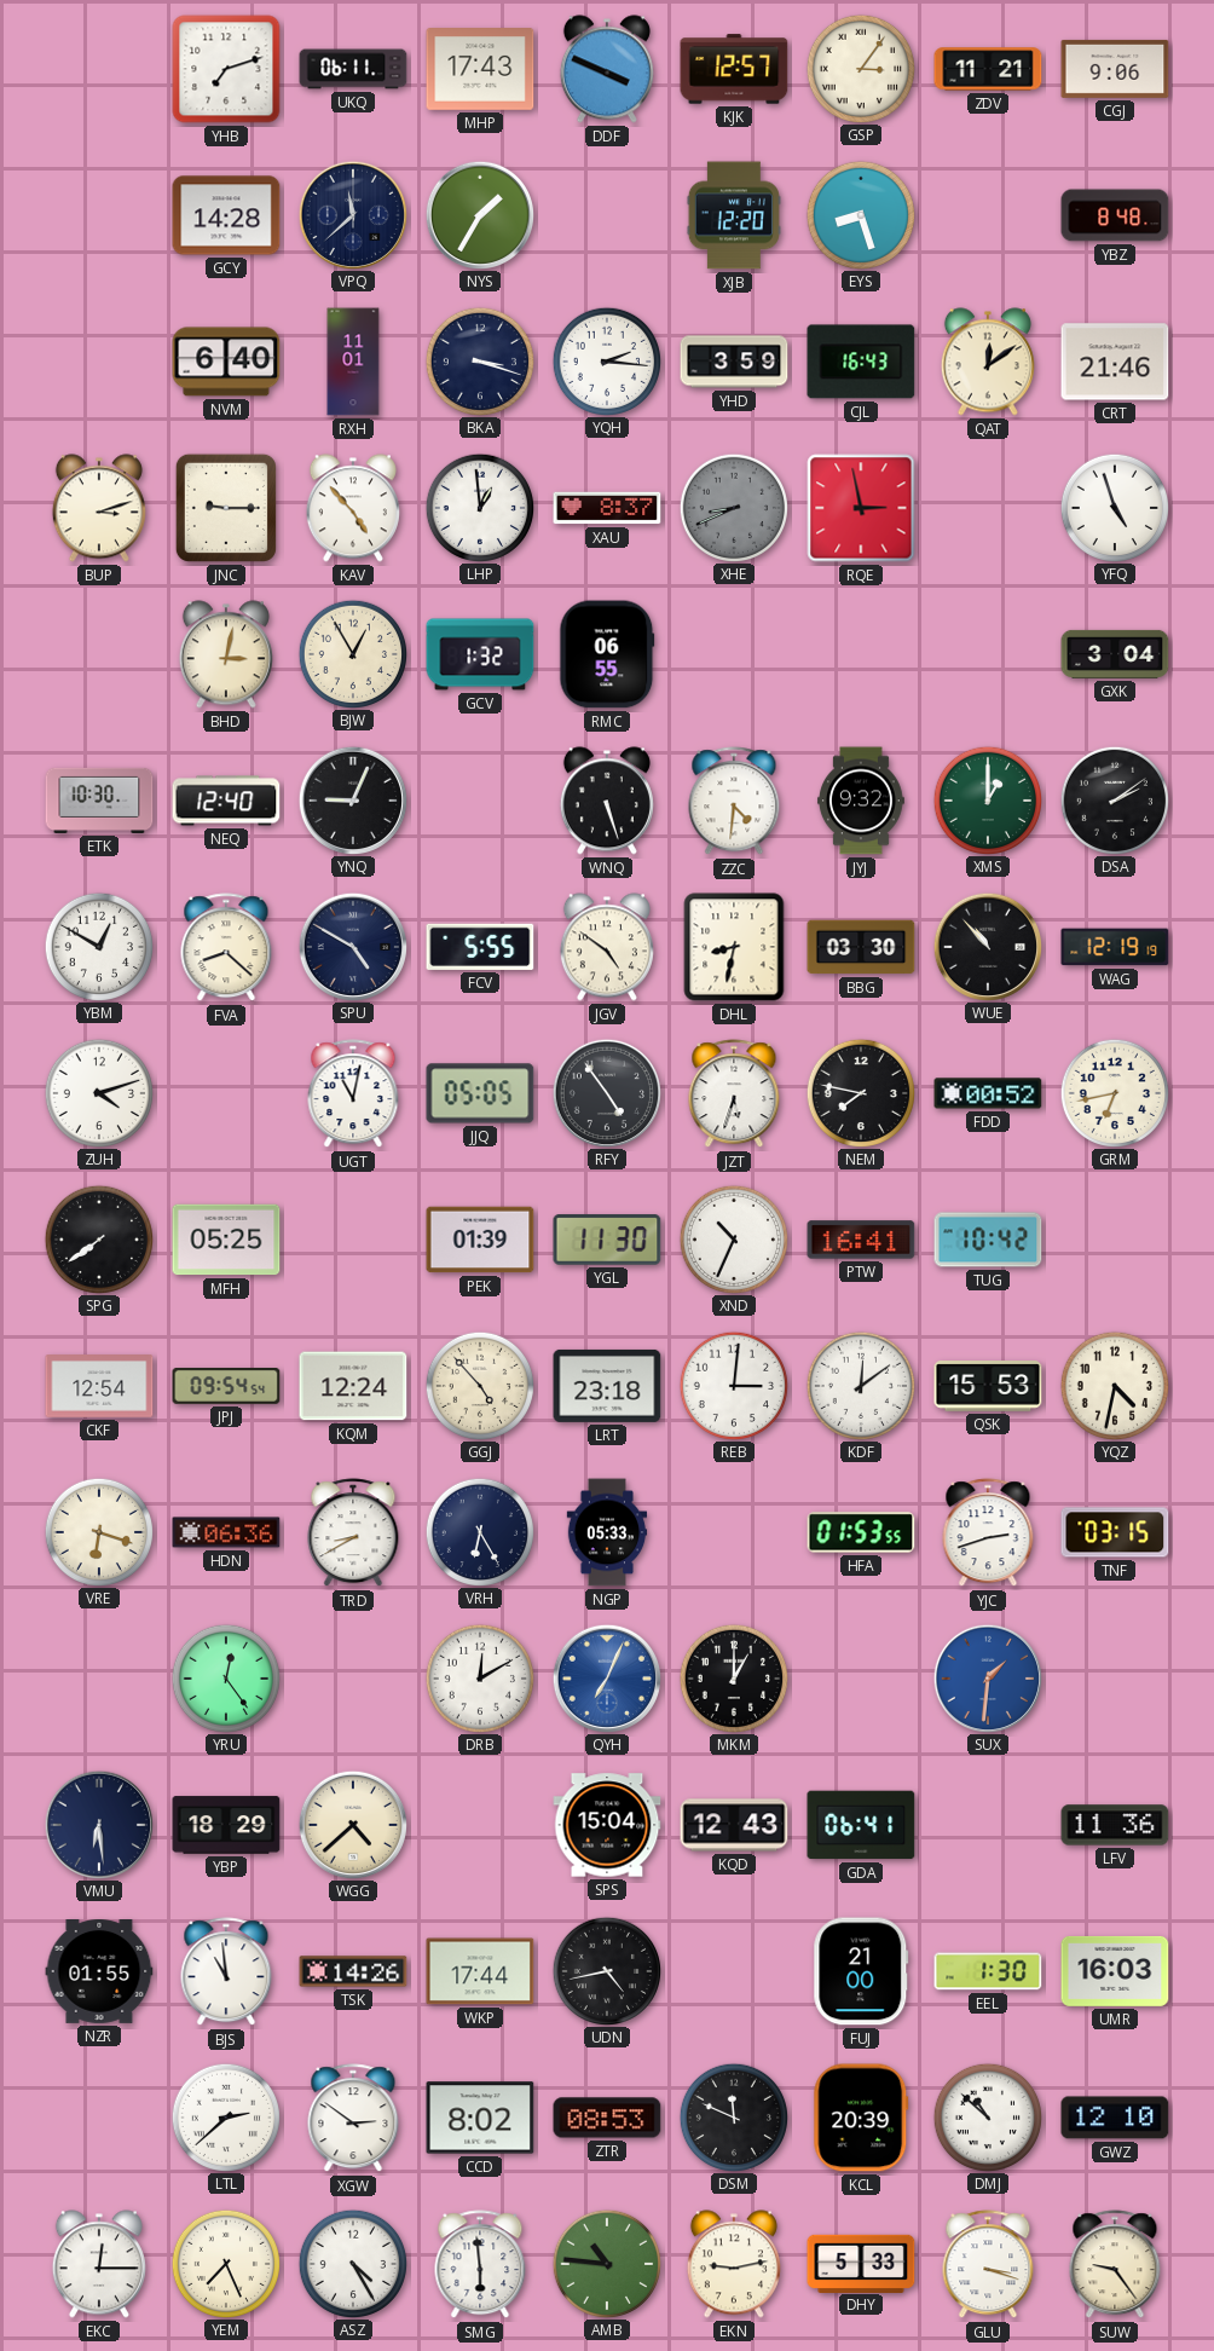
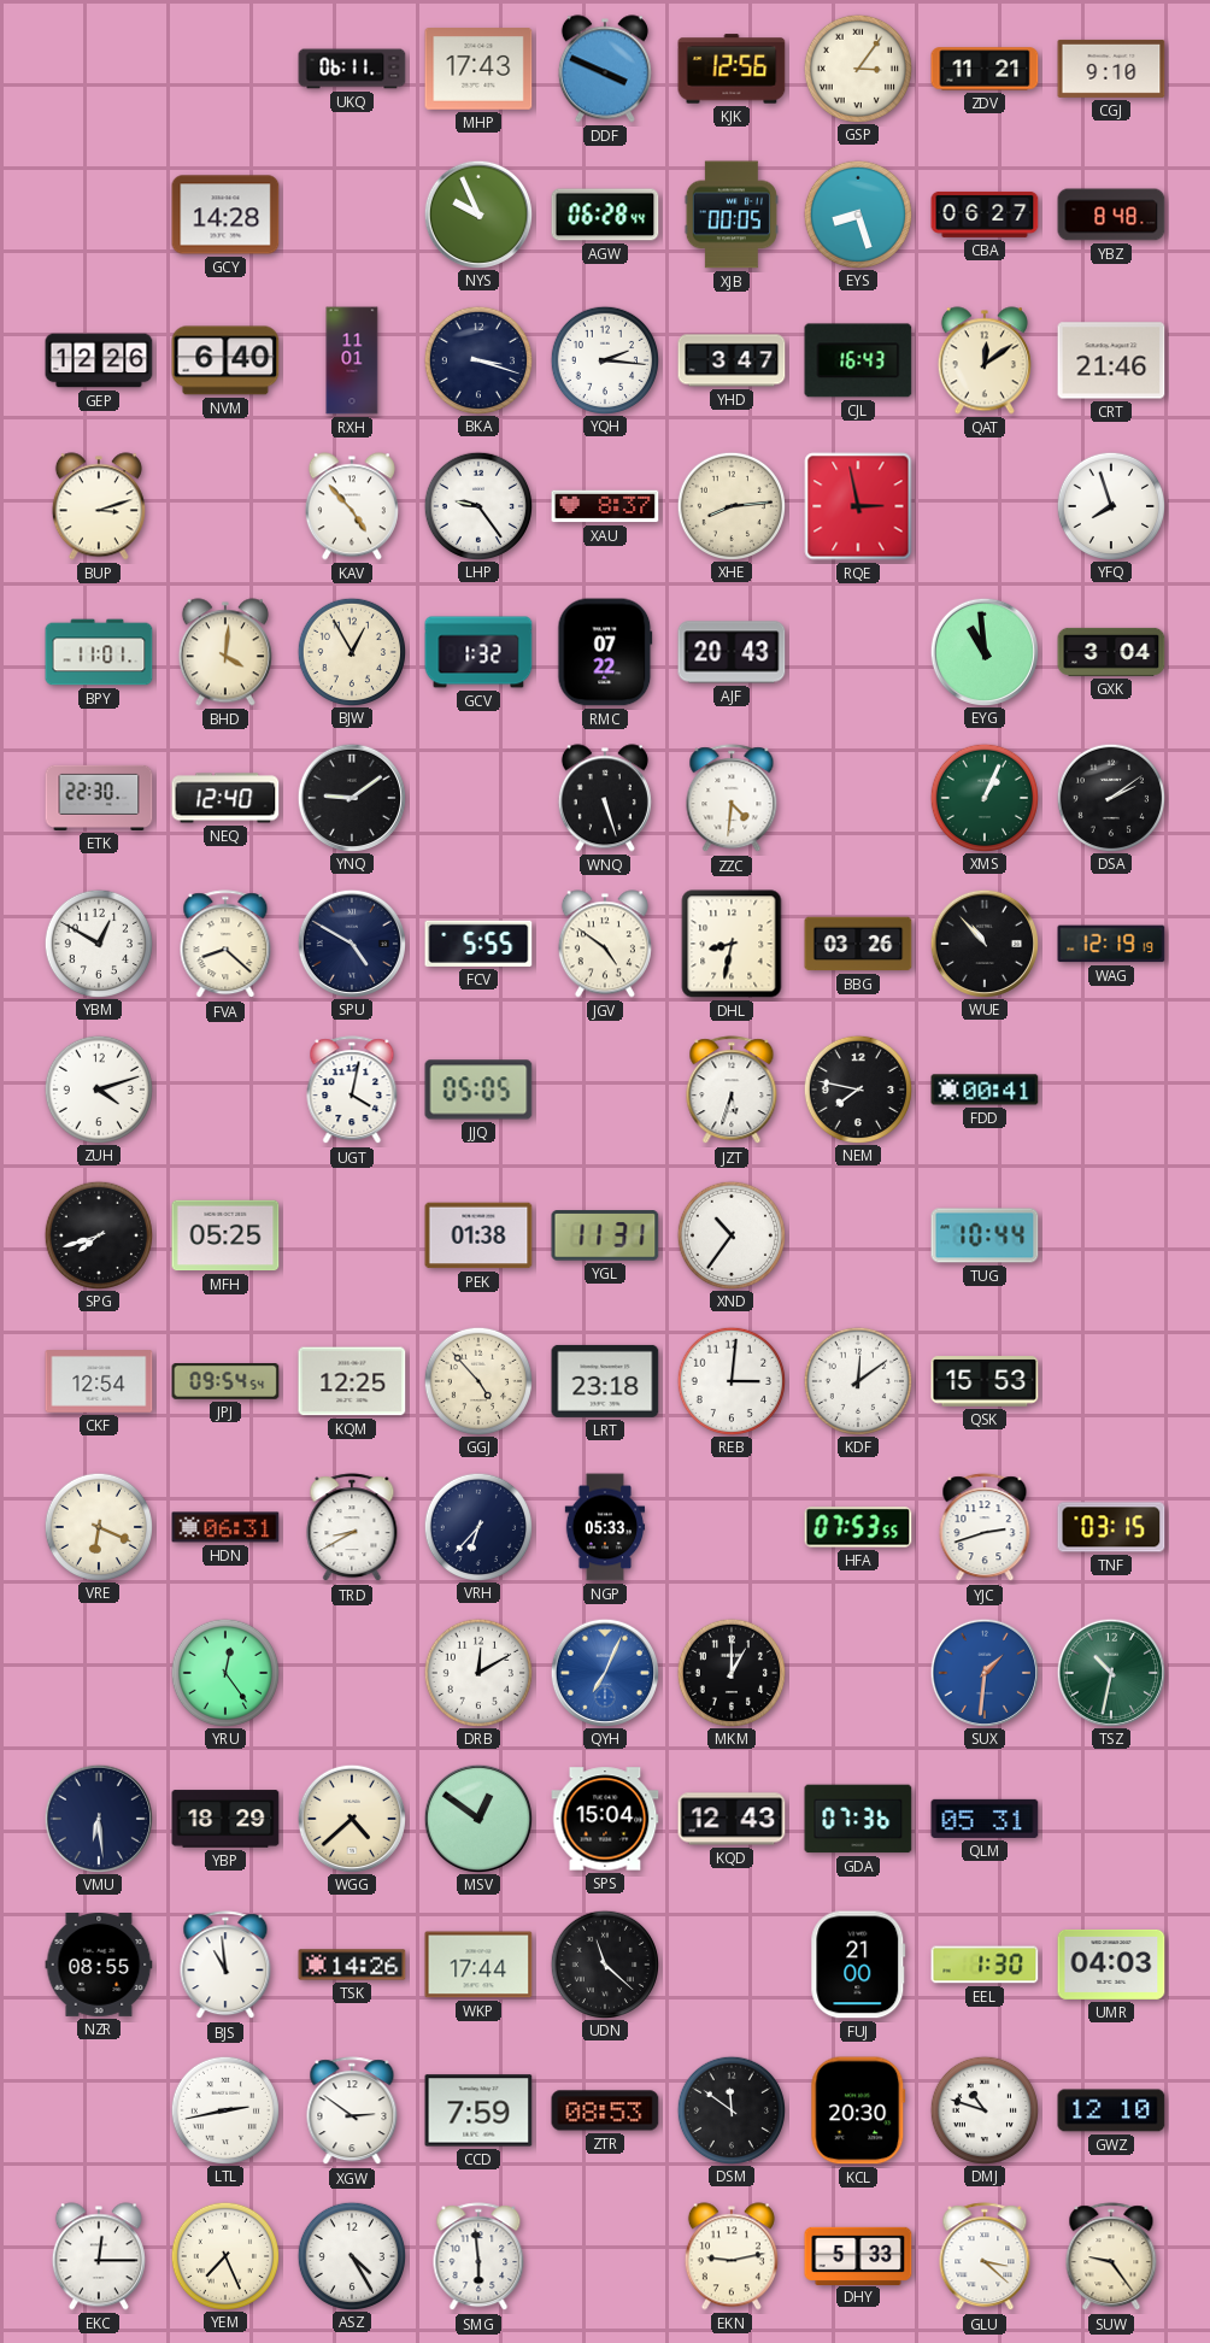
YHB: 7:12 -> none
KJK: 12:57 -> 12:56
CGJ: 9:06 -> 9:10
VPQ: 11:38 -> none
NYS: 1:35 -> 9:56
AGW: none -> 06:28
XJB: 12:20 -> 00:05
CBA: none -> 06:27
GEP: none -> 12:26
YHD: 3:59 -> 3:47
JNC: 9:15 -> none
LHP: 12:59 -> 9:24
XHE: 8:41 -> 8:14
XHE dial: grey -> cream
YFQ: 4:57 -> 7:57
BPY: none -> 11:01
BHD: 3:02 -> 4:01
RMC: 06:55 -> 07:22
AJF: none -> 20:43
EYG: none -> 10:59
ETK: 10:30 -> 22:30
YNQ: 9:04 -> 9:09
JYJ: 9:32 -> none
XMS: 1:00 -> 1:04
BBG: 03:30 -> 03:26
UGT: 11:02 -> 4:02
RFY: 4:54 -> none
FDD: 00:52 -> 00:41
GRM: 6:43 -> none
SPG: 7:39 -> 7:42
PEK: 01:39 -> 01:38
YGL: 11:30 -> 11:31
XND: 10:34 -> 10:36
PTW: 16:41 -> none
TUG: 10:42 -> 10:44
KQM: 12:24 -> 12:25
YQZ: 4:32 -> none
VRE: 6:18 -> 6:19
HDN: 06:36 -> 06:31
VRH: 6:25 -> 6:37
HFA: 01:53 -> 07:53
TSZ: none -> 10:32
MSV: none -> 12:51
GDA: 06:41 -> 07:36
QLM: none -> 05:31
LFV: 11:36 -> none
NZR: 01:55 -> 08:55
UDN: 4:43 -> 11:22
UMR: 16:03 -> 04:03
LTL: 2:38 -> 2:43
CCD: 8:02 -> 7:59
DSM: 11:49 -> 11:51
KCL: 20:39 -> 20:30
DMJ: 10:52 -> 10:48
AMB: 10:46 -> none
GLU: 3:18 -> 3:22
